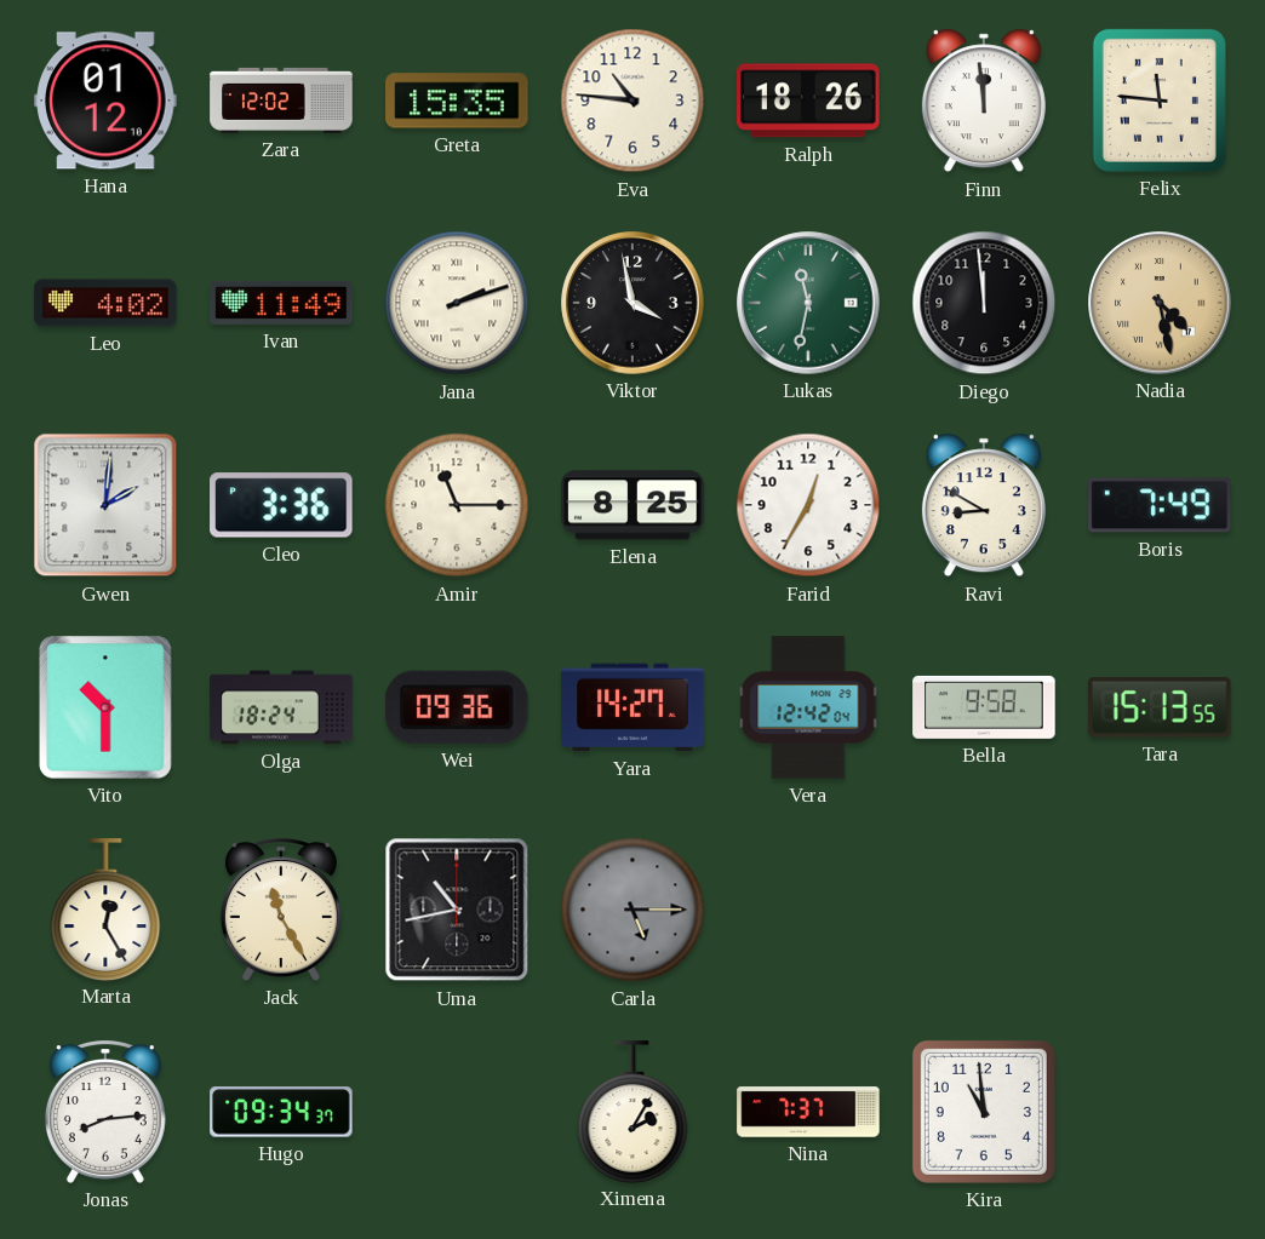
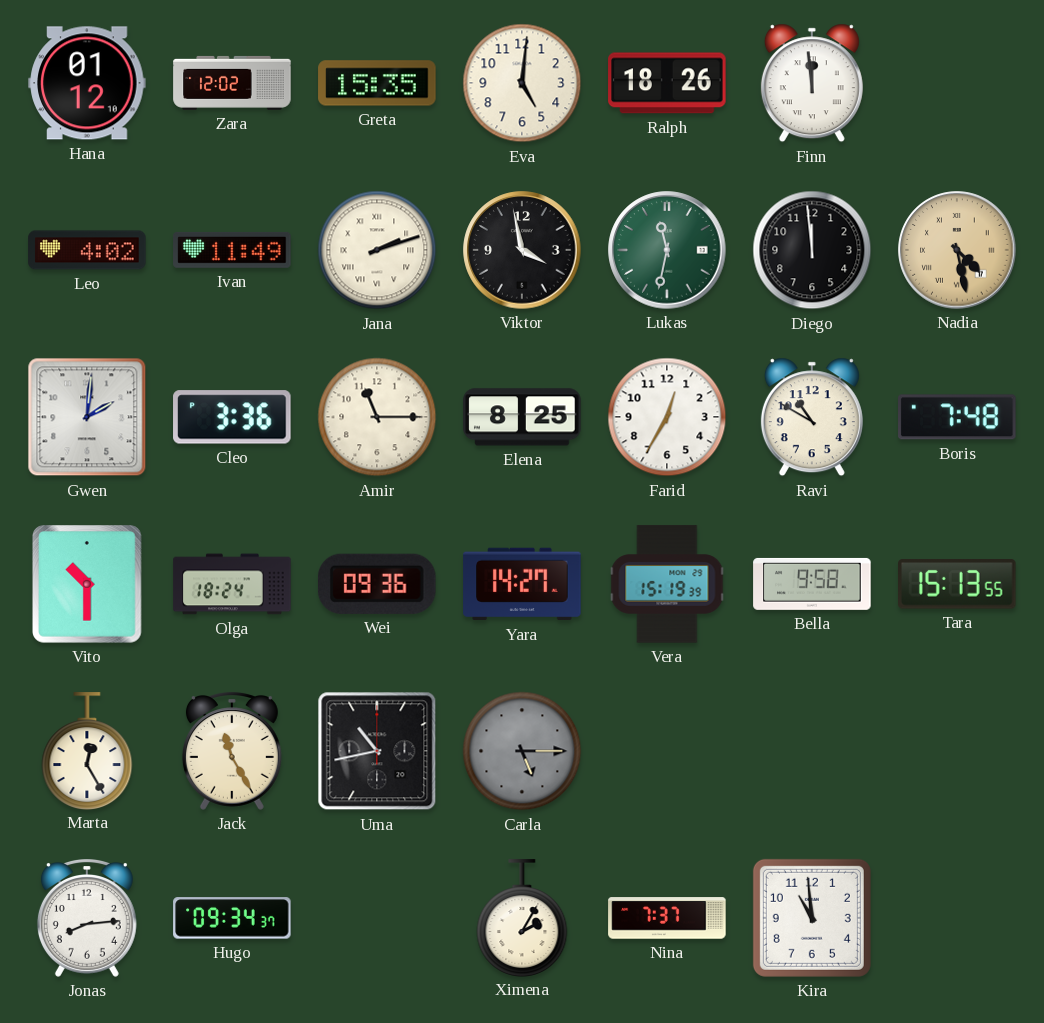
Eva: 10:46 -> 5:01
Felix: 11:46 -> none
Ravi: 8:50 -> 10:50
Boris: 7:49 -> 7:48
Vera: 12:42 -> 15:19
